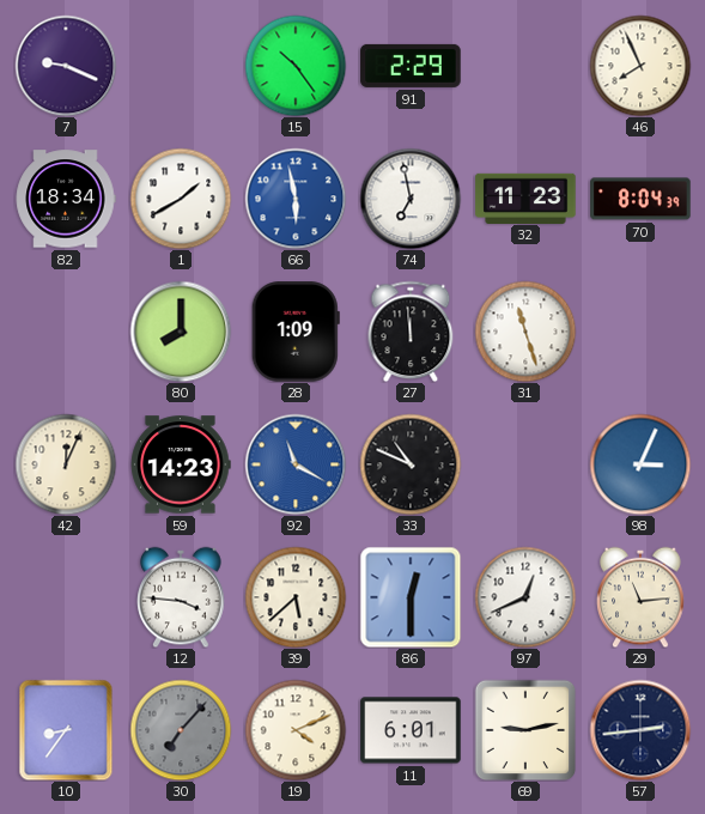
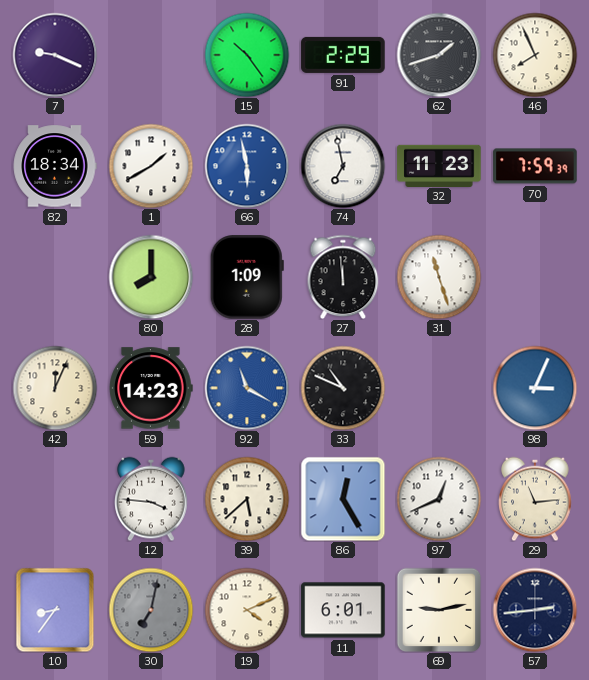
62: none -> 1:42
70: 8:04 -> 7:59
86: 12:30 -> 12:25
30: 7:07 -> 7:02
